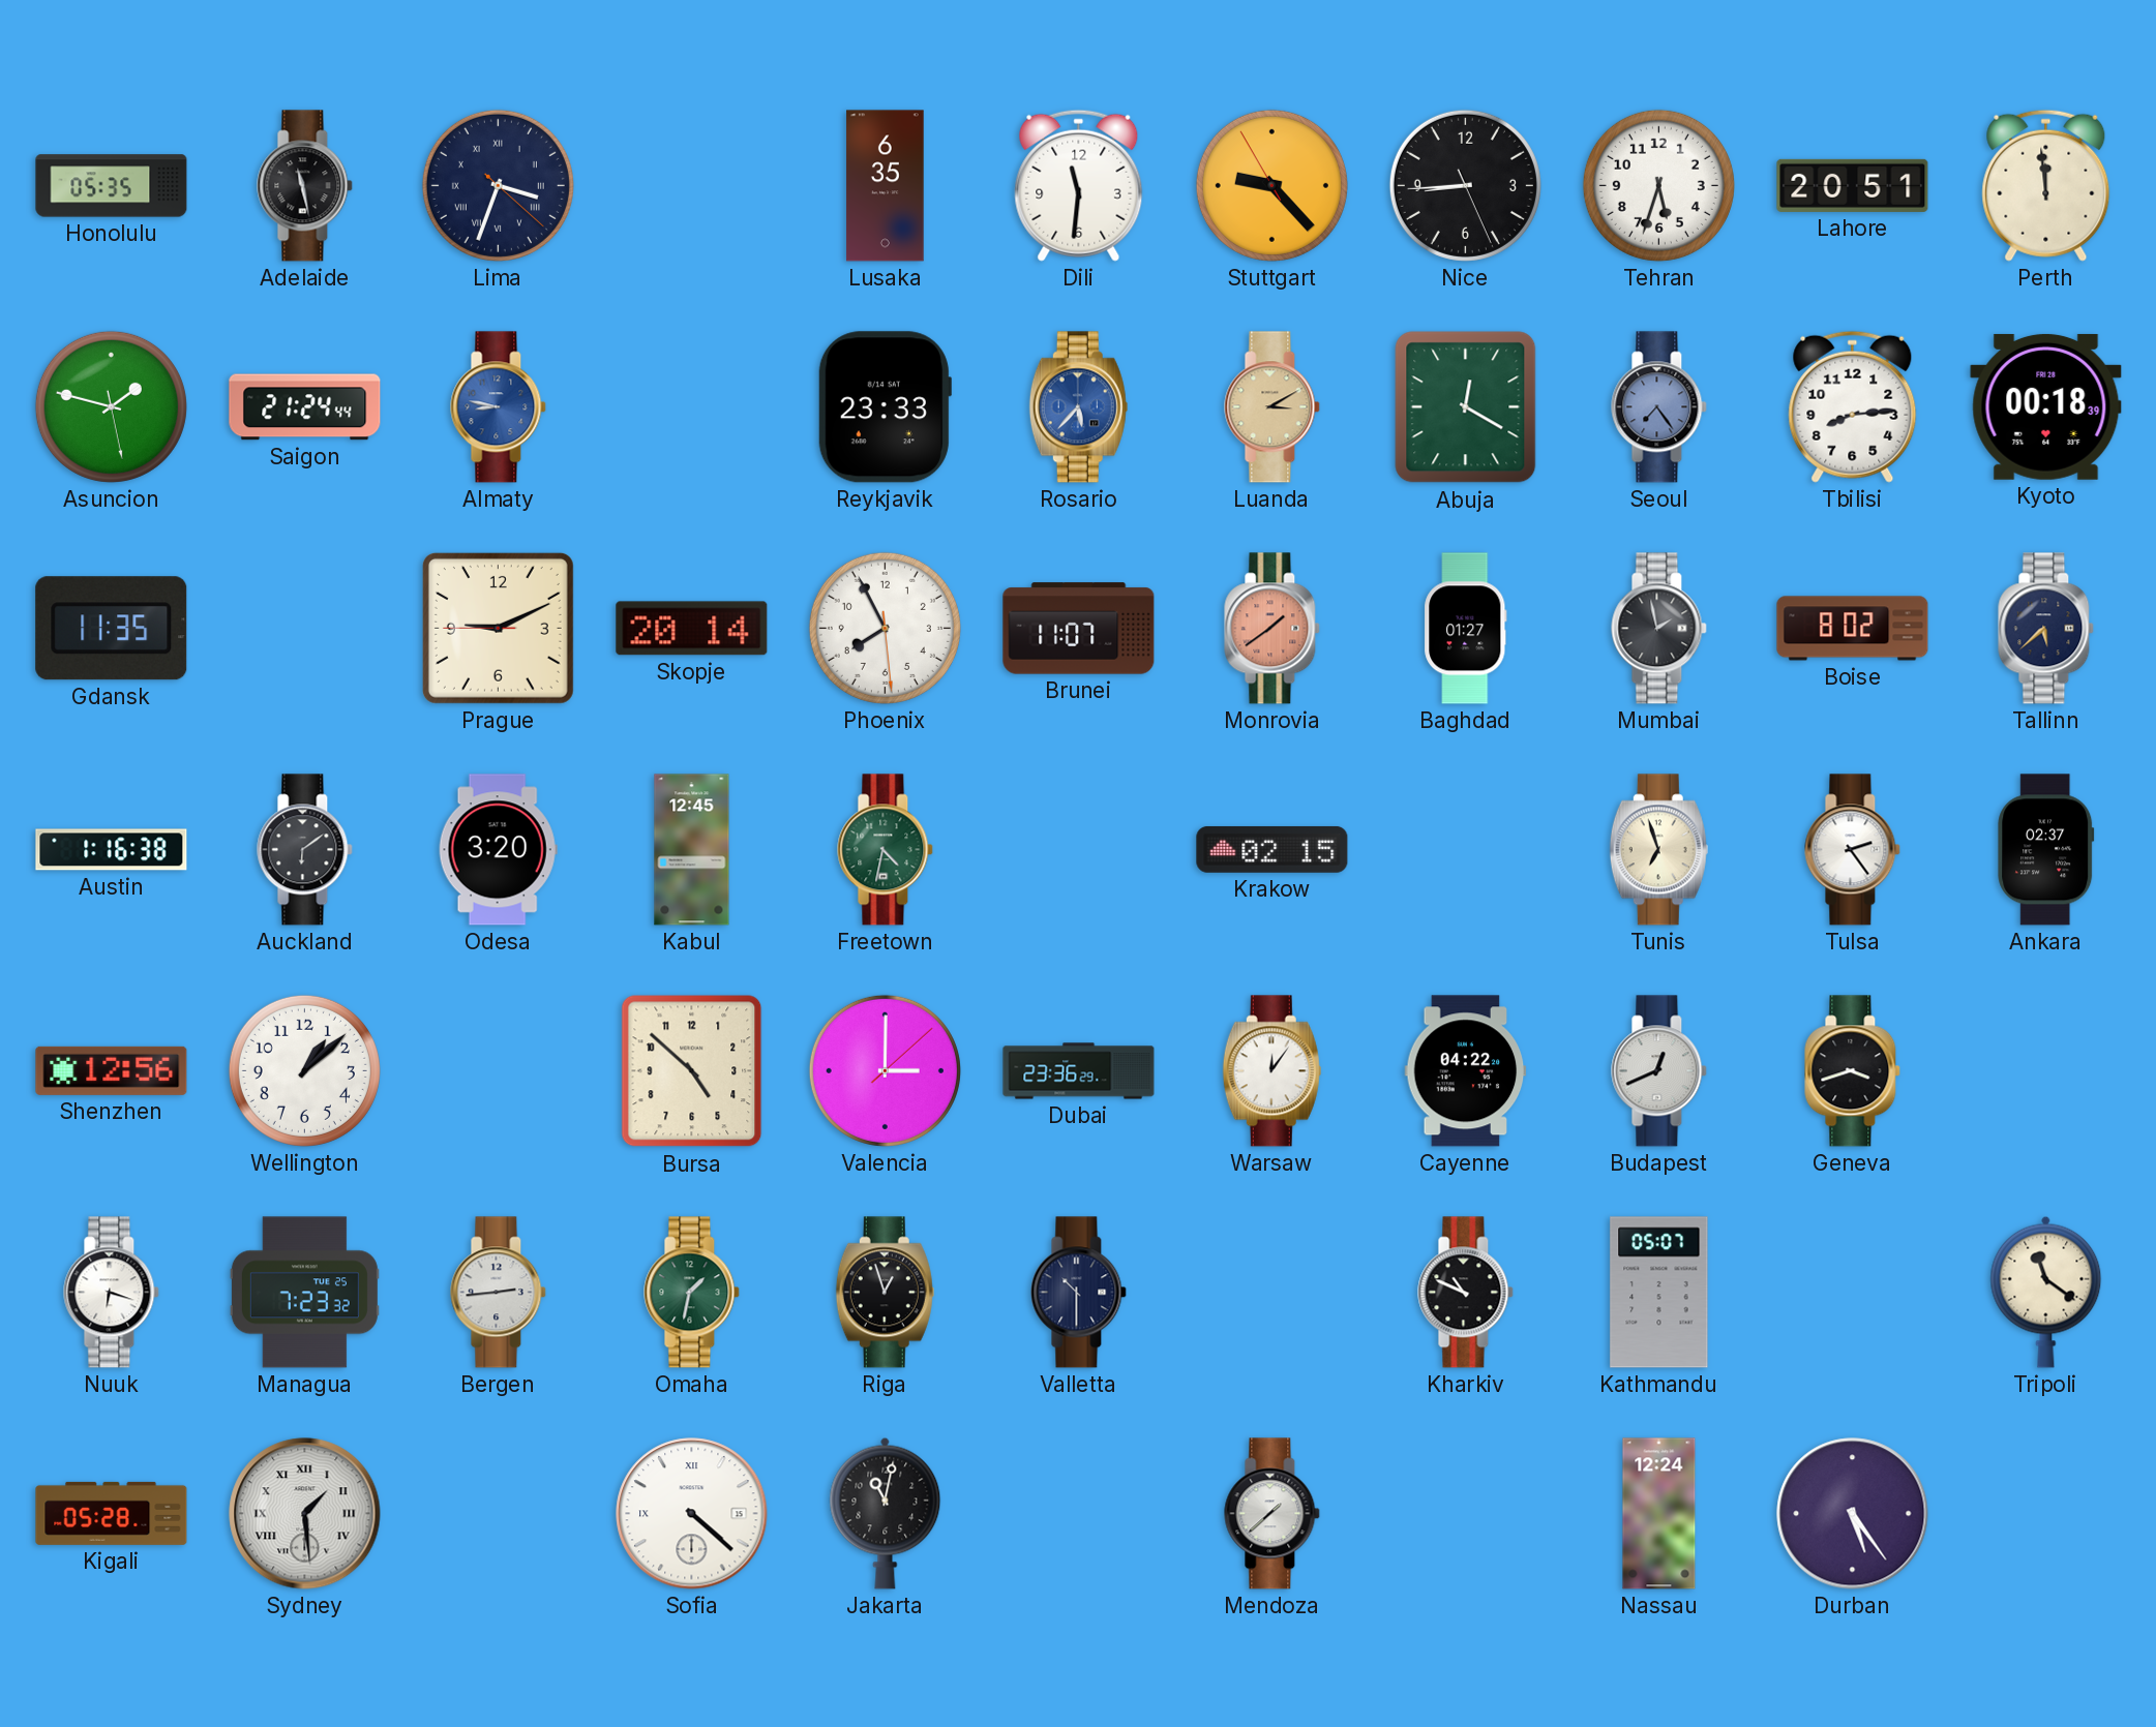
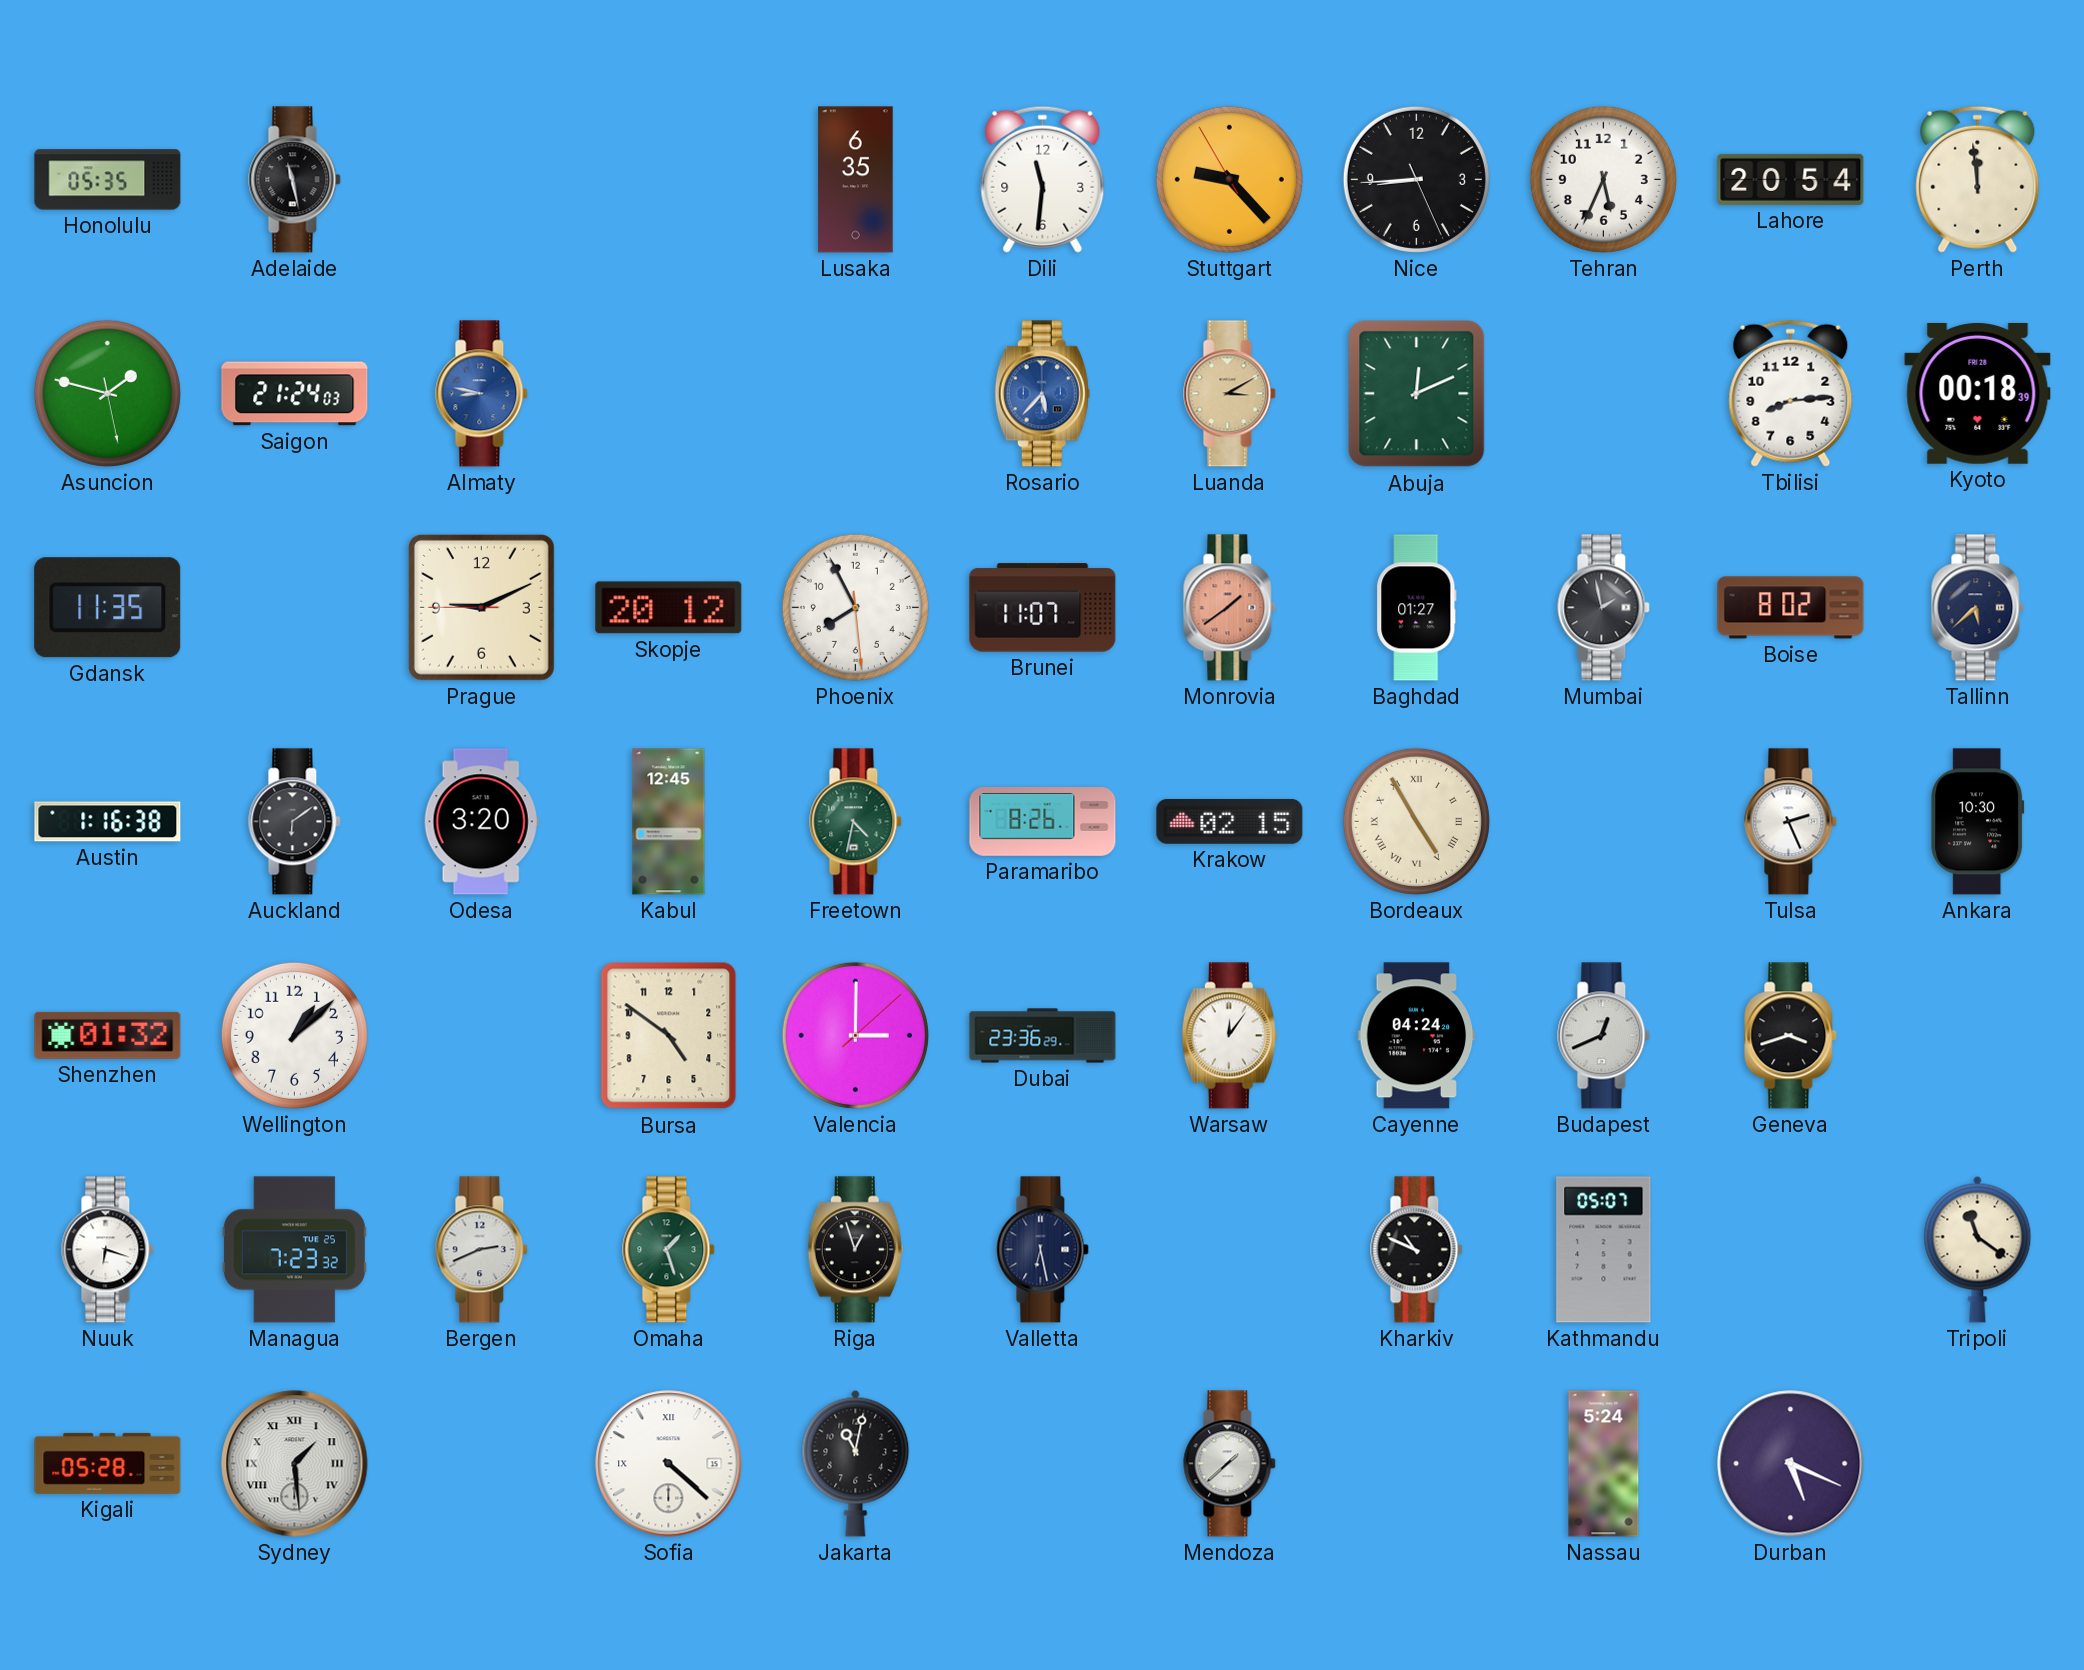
Lima: 3:33 -> none
Tehran: 5:33 -> 5:34
Lahore: 20:51 -> 20:54
Saigon: 21:24:44 -> 21:24:03
Reykjavik: 23:33 -> none
Abuja: 12:20 -> 12:11
Seoul: 7:24 -> none
Skopje: 20:14 -> 20:12
Paramaribo: none -> 8:26
Bordeaux: none -> 4:55
Tunis: 6:57 -> none
Tulsa: 2:24 -> 2:26
Ankara: 02:37 -> 10:30
Shenzhen: 12:56 -> 01:32
Bursa: 4:52 -> 4:51
Cayenne: 04:22 -> 04:24
Bergen: 2:44 -> 2:41
Omaha: 1:32 -> 1:27
Valletta: 10:30 -> 6:28
Nassau: 12:24 -> 5:24
Durban: 5:24 -> 5:19
